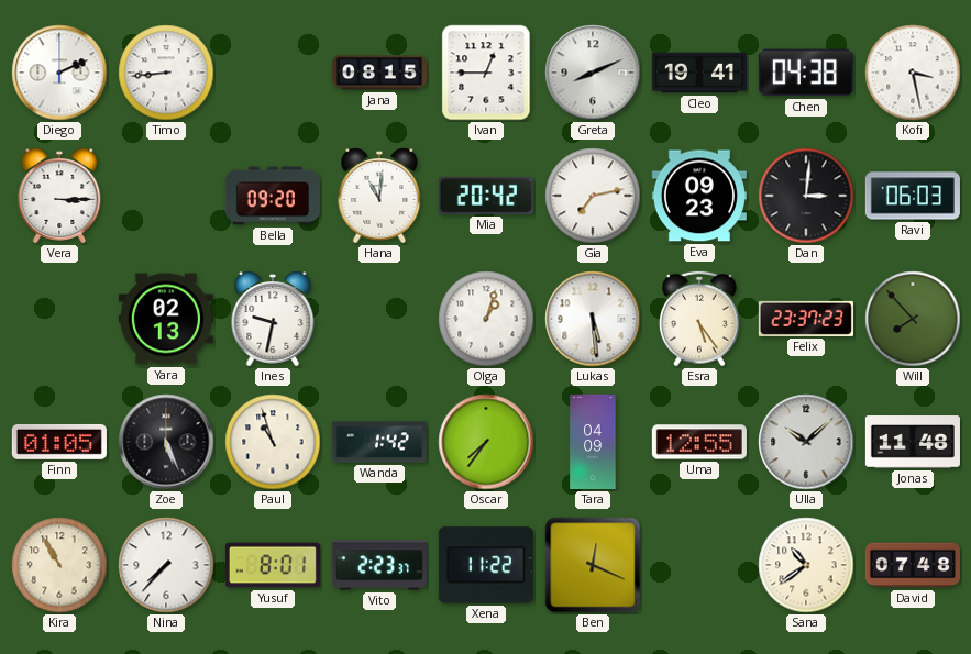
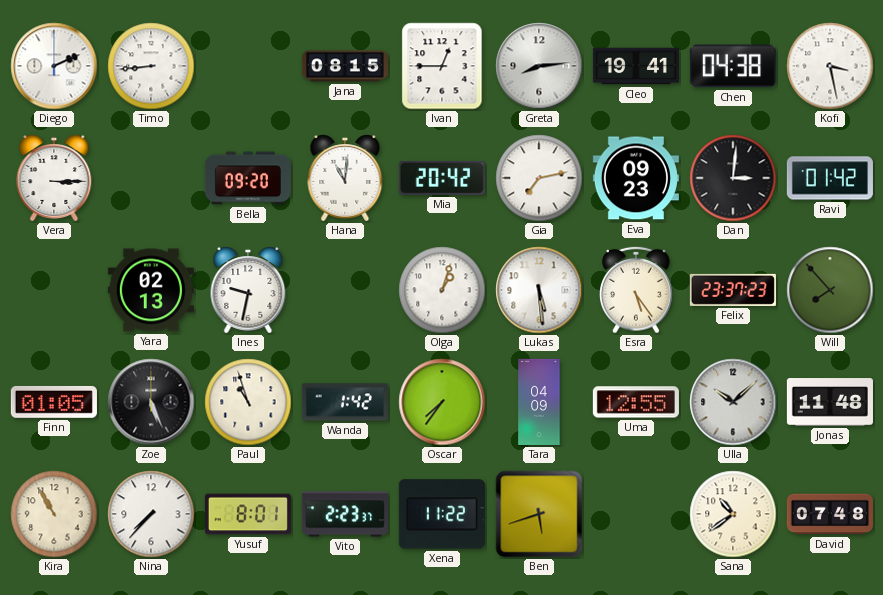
Greta: 8:11 -> 8:14
Ravi: 06:03 -> 01:42
Ben: 12:19 -> 5:42
